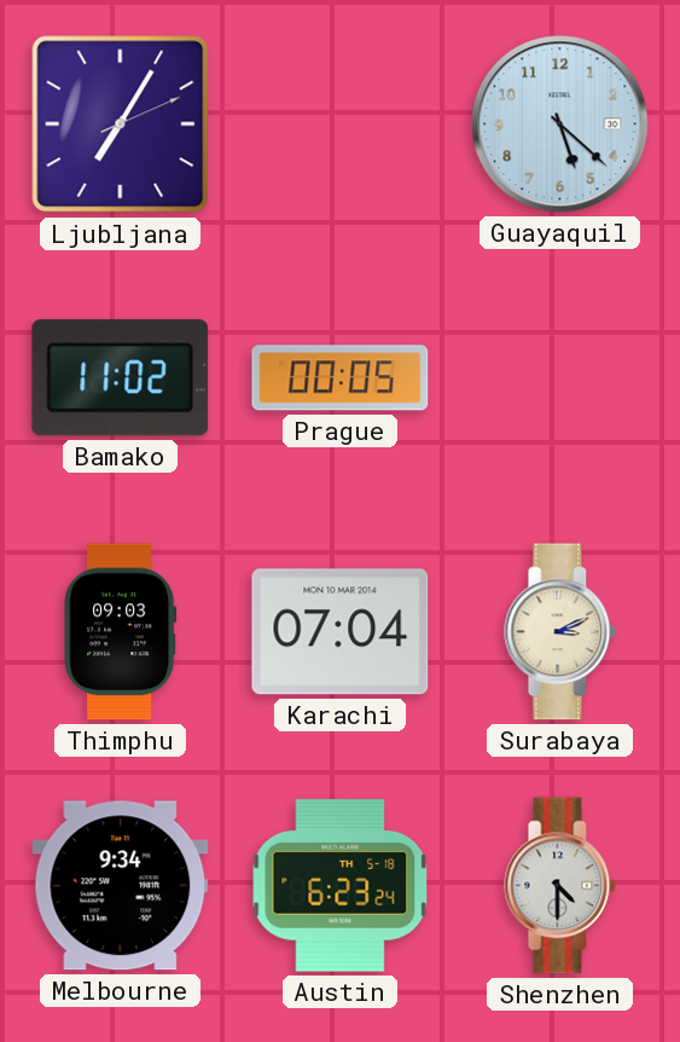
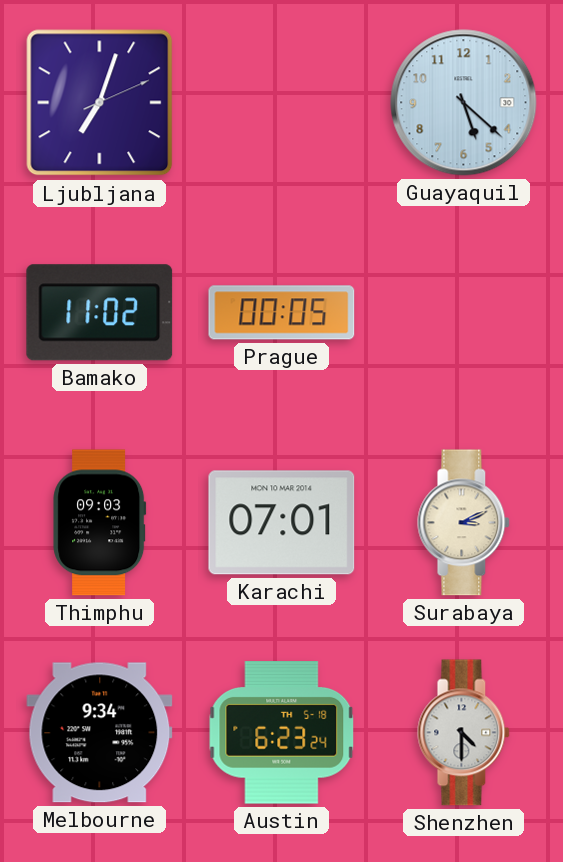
Ljubljana: 7:05 -> 7:03
Karachi: 07:04 -> 07:01
